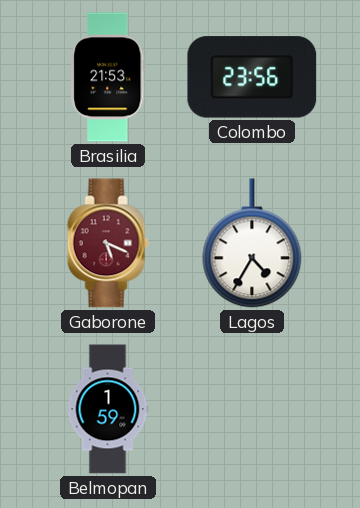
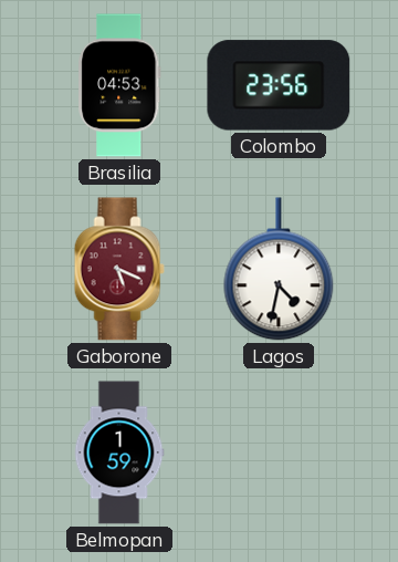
Brasilia: 21:53 -> 04:53
Lagos: 4:35 -> 4:32
